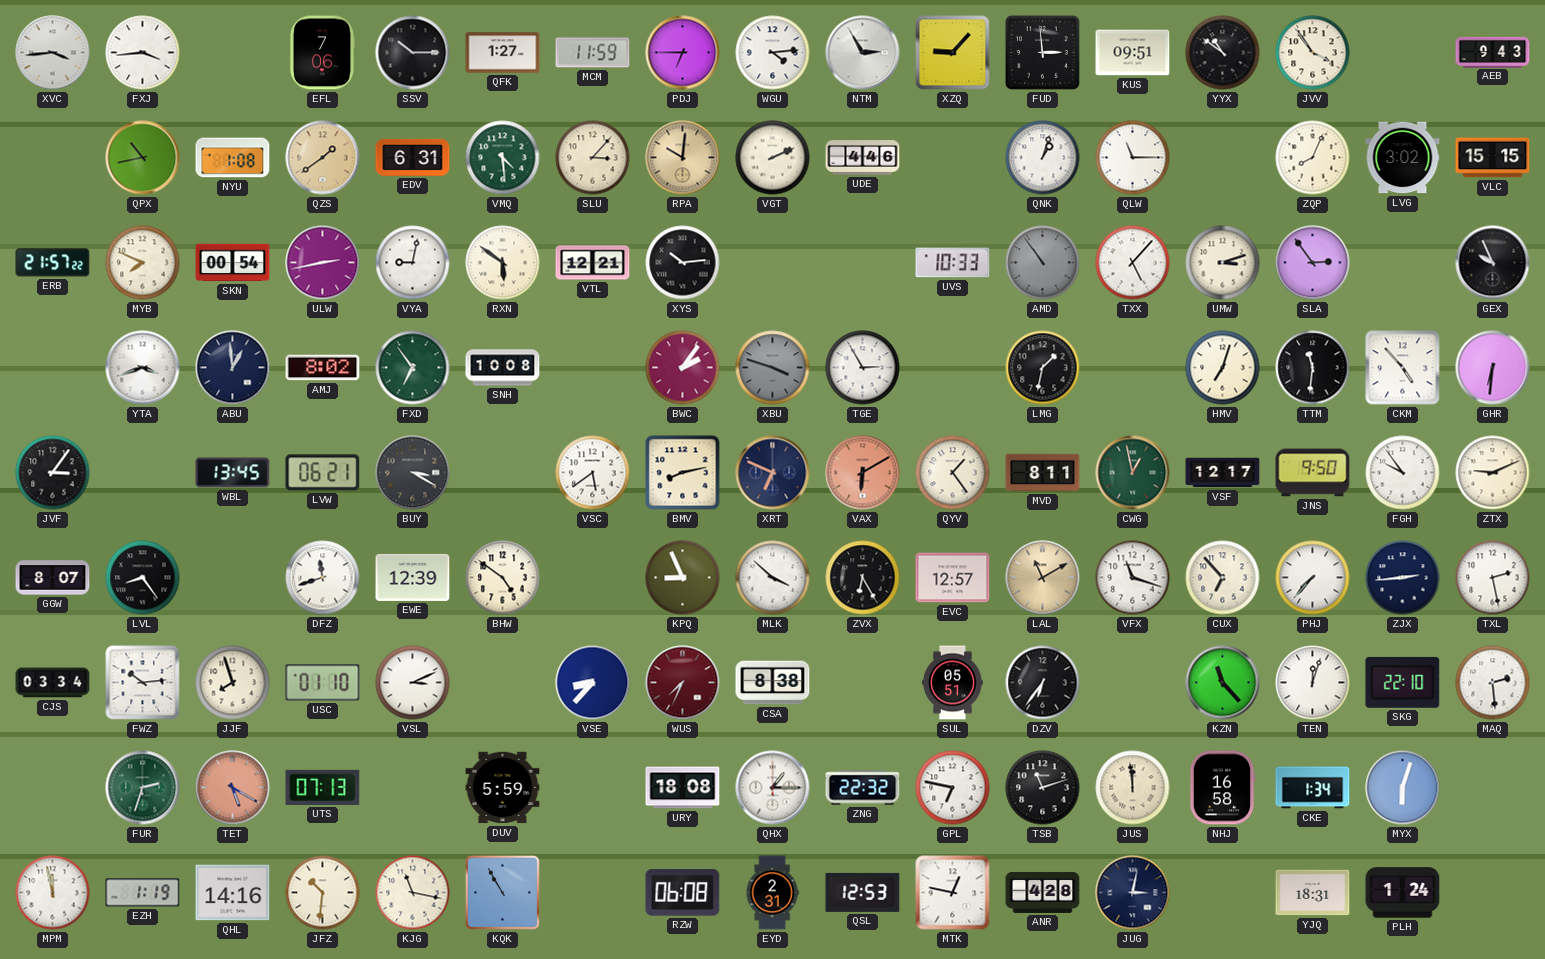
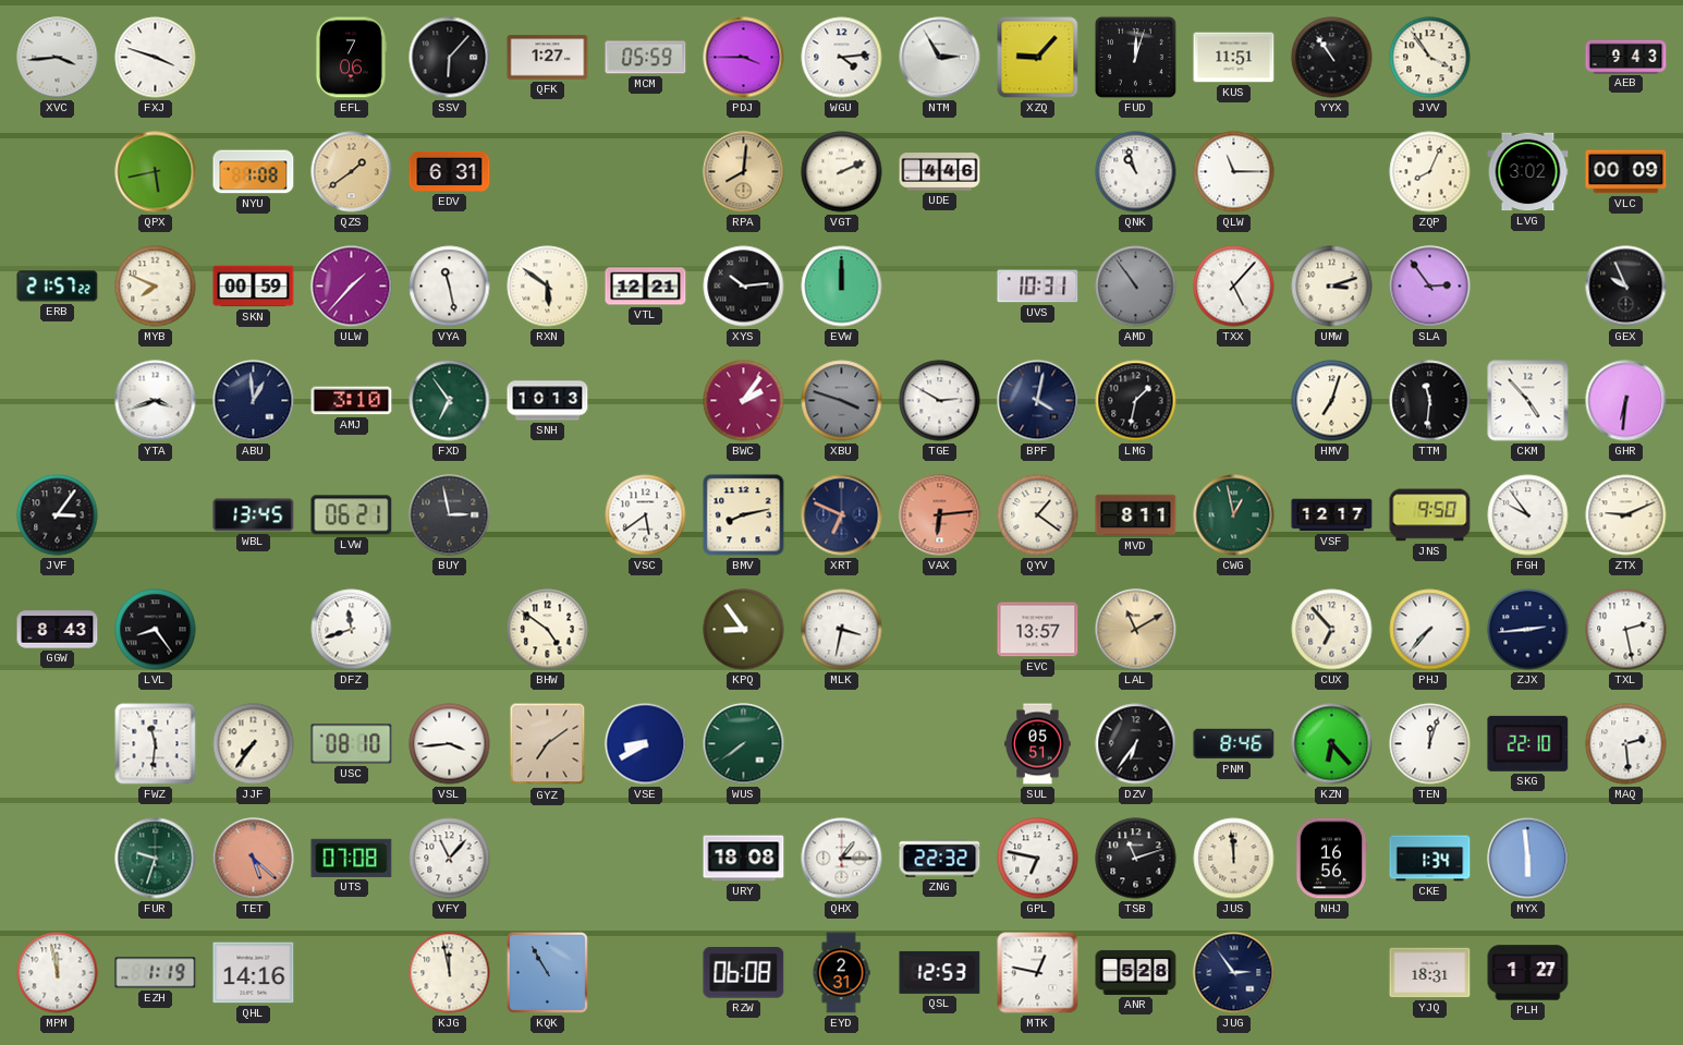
FXJ: 3:44 -> 3:48
SSV: 10:15 -> 6:07
MCM: 11:59 -> 05:59
PDJ: 6:45 -> 3:45
FUD: 2:59 -> 12:03
KUS: 09:51 -> 11:51
YYX: 10:51 -> 10:54
QPX: 10:43 -> 5:43
VMQ: 4:29 -> none
SLU: 3:07 -> none
RPA: 10:01 -> 8:01
QNK: 1:03 -> 10:57
VLC: 15:15 -> 00:09
SKN: 00:54 -> 00:59
ULW: 2:43 -> 1:37
VYA: 9:02 -> 11:28
EVW: none -> 12:00
UVS: 10:33 -> 10:31
AMJ: 8:02 -> 3:10
SNH: 10:08 -> 10:13
TGE: 2:55 -> 2:50
BPF: none -> 4:02
BUY: 3:20 -> 2:58
VAX: 6:10 -> 6:14
QYV: 1:24 -> 1:21
GGW: 8:07 -> 8:43
EWE: 12:39 -> none
KPQ: 8:56 -> 8:54
MLK: 3:52 -> 3:32
ZVX: 6:25 -> none
EVC: 12:57 -> 13:57
VFX: 11:18 -> none
CJS: 03:34 -> none
FWZ: 10:14 -> 11:31
JJF: 7:57 -> 7:36
USC: 01:10 -> 08:10
VSL: 3:11 -> 3:44
GYZ: none -> 7:09
VSE: 8:37 -> 8:40
WUS: 7:34 -> 7:39
WUS dial: burgundy -> green
CSA: 8:38 -> none
PNM: none -> 8:46
KZN: 11:23 -> 6:23
FUR: 2:33 -> 9:33
TET: 5:20 -> 5:22
UTS: 07:13 -> 07:08
VFY: none -> 11:07
DUV: 5:59 -> none
NHJ: 16:58 -> 16:56
MYX: 6:03 -> 5:59
JFZ: 10:31 -> none
KJG: 11:17 -> 11:58
ANR: 4:28 -> 5:28
JUG: 3:02 -> 2:54
PLH: 1:24 -> 1:27
